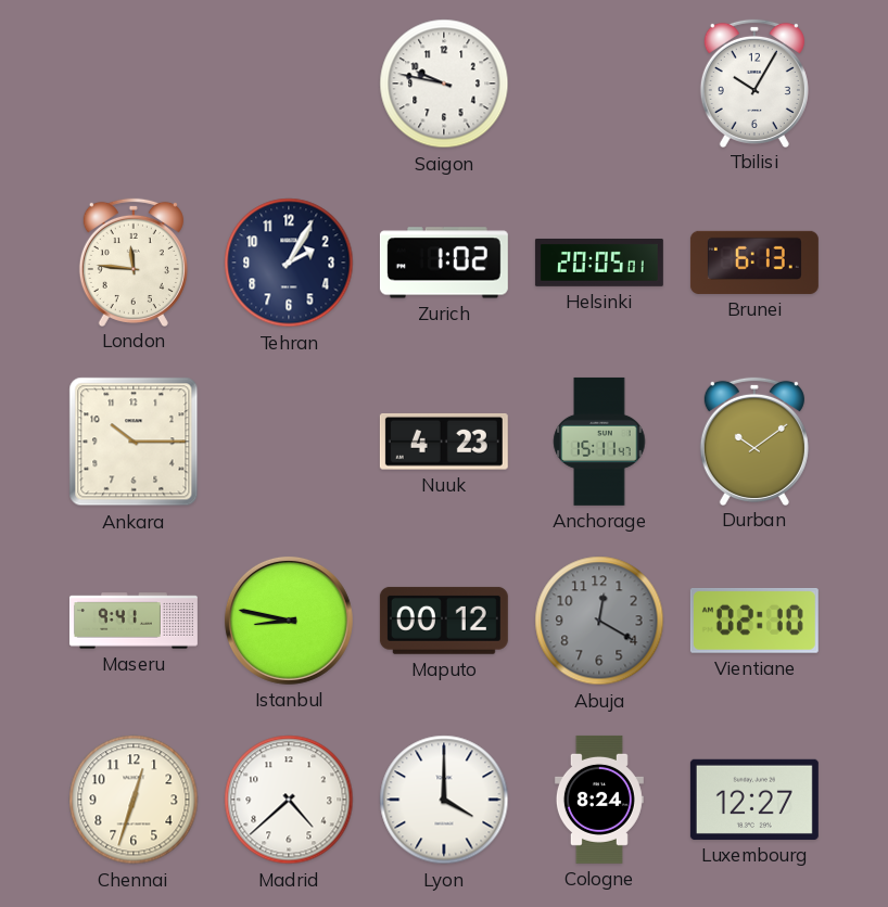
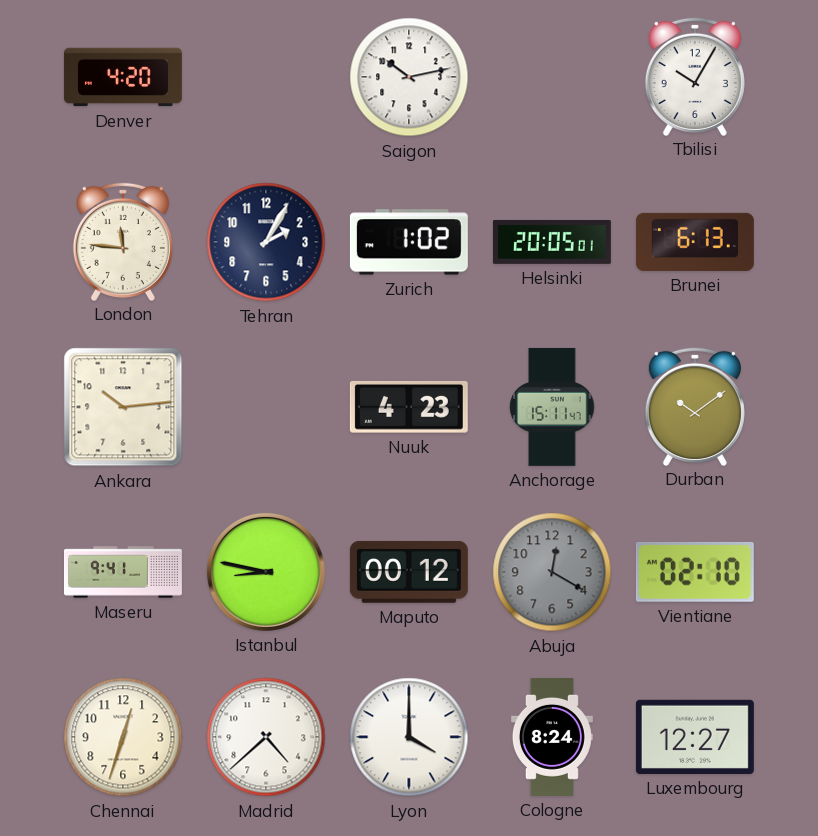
Denver: none -> 4:20
Saigon: 9:47 -> 10:13
Ankara: 10:15 -> 10:14
